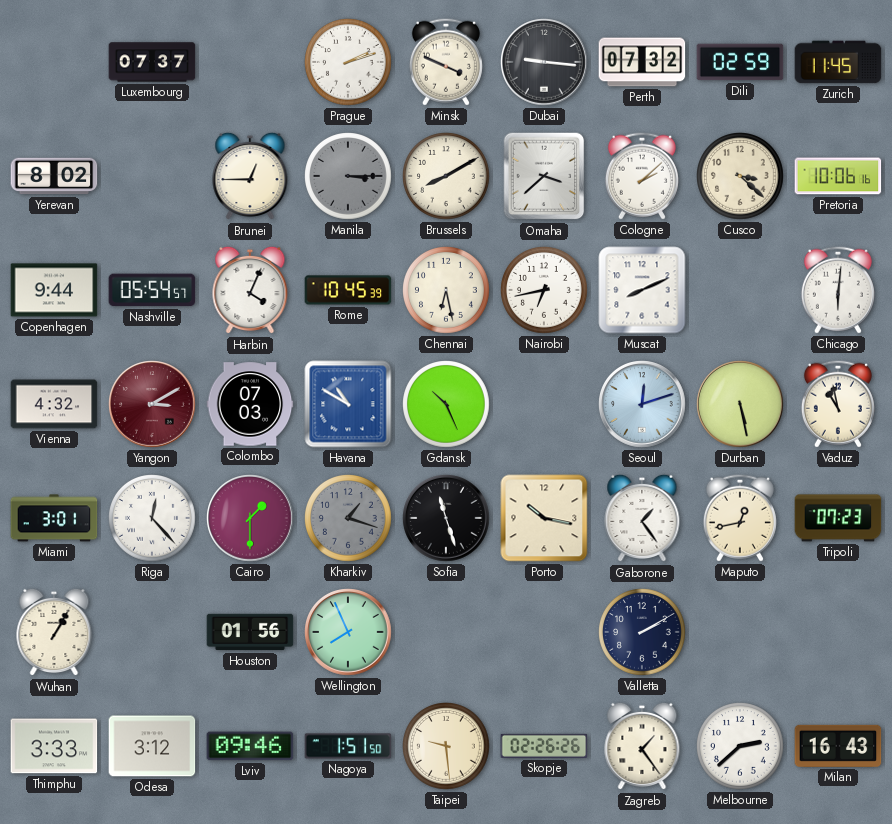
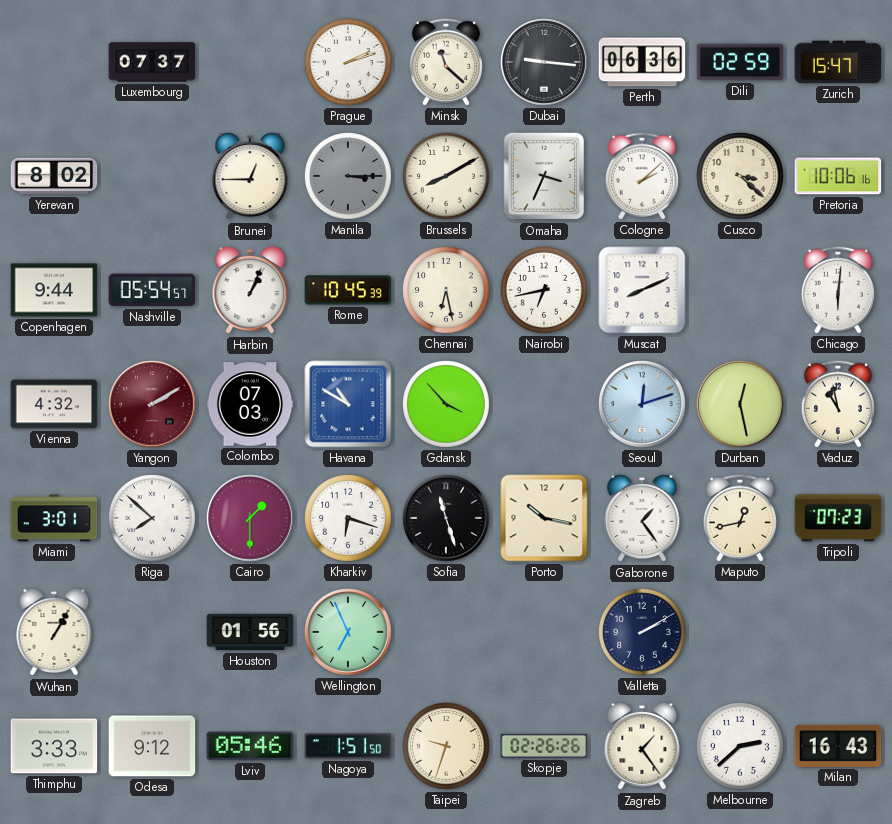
Minsk: 3:49 -> 11:22
Perth: 07:32 -> 06:36
Zurich: 11:45 -> 15:47
Omaha: 3:38 -> 3:34
Harbin: 4:04 -> 1:04
Yangon: 3:10 -> 2:10
Gdansk: 10:26 -> 3:53
Durban: 5:28 -> 12:28
Riga: 12:23 -> 7:52
Kharkiv: 1:18 -> 6:18
Kharkiv dial: grey -> white
Wellington: 7:56 -> 6:56
Odesa: 3:12 -> 9:12
Lviv: 09:46 -> 05:46
Taipei: 9:29 -> 9:33
